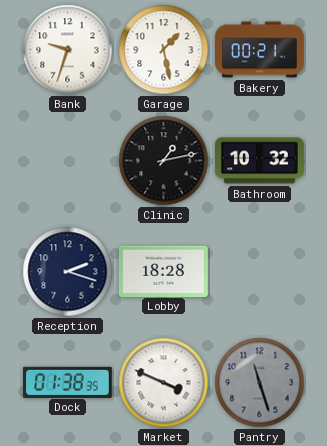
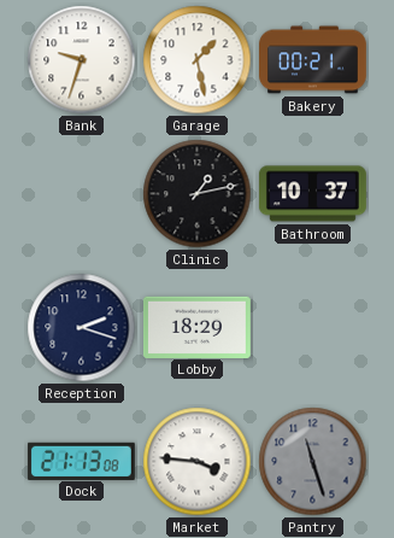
Bathroom: 10:32 -> 10:37
Lobby: 18:28 -> 18:29
Dock: 01:38 -> 21:13
Market: 3:49 -> 3:46
